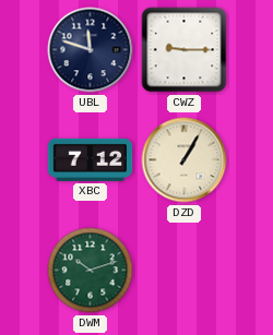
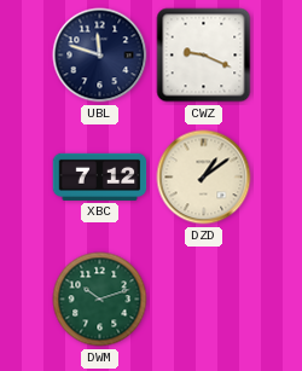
CWZ: 9:15 -> 9:19
DZD: 1:05 -> 1:09
